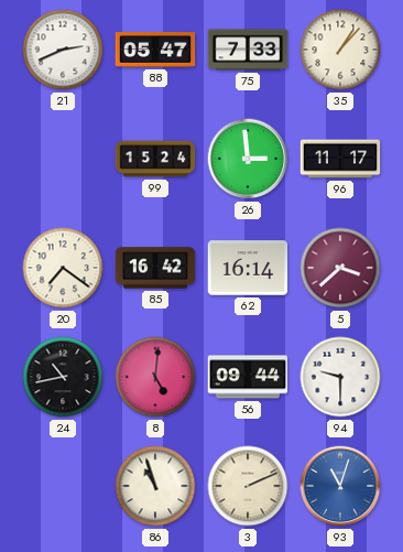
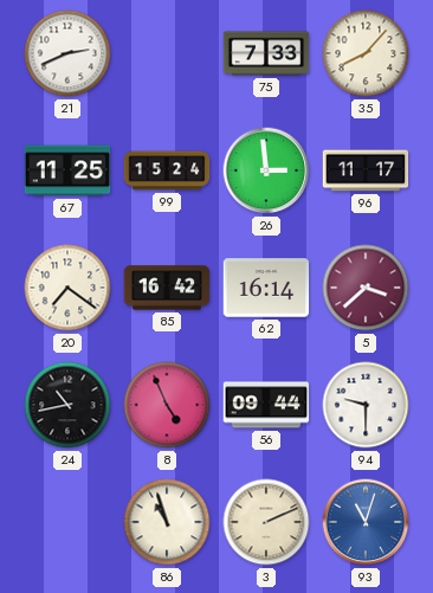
88: 05:47 -> none
35: 1:07 -> 8:07
67: none -> 11:25
8: 5:01 -> 4:56
